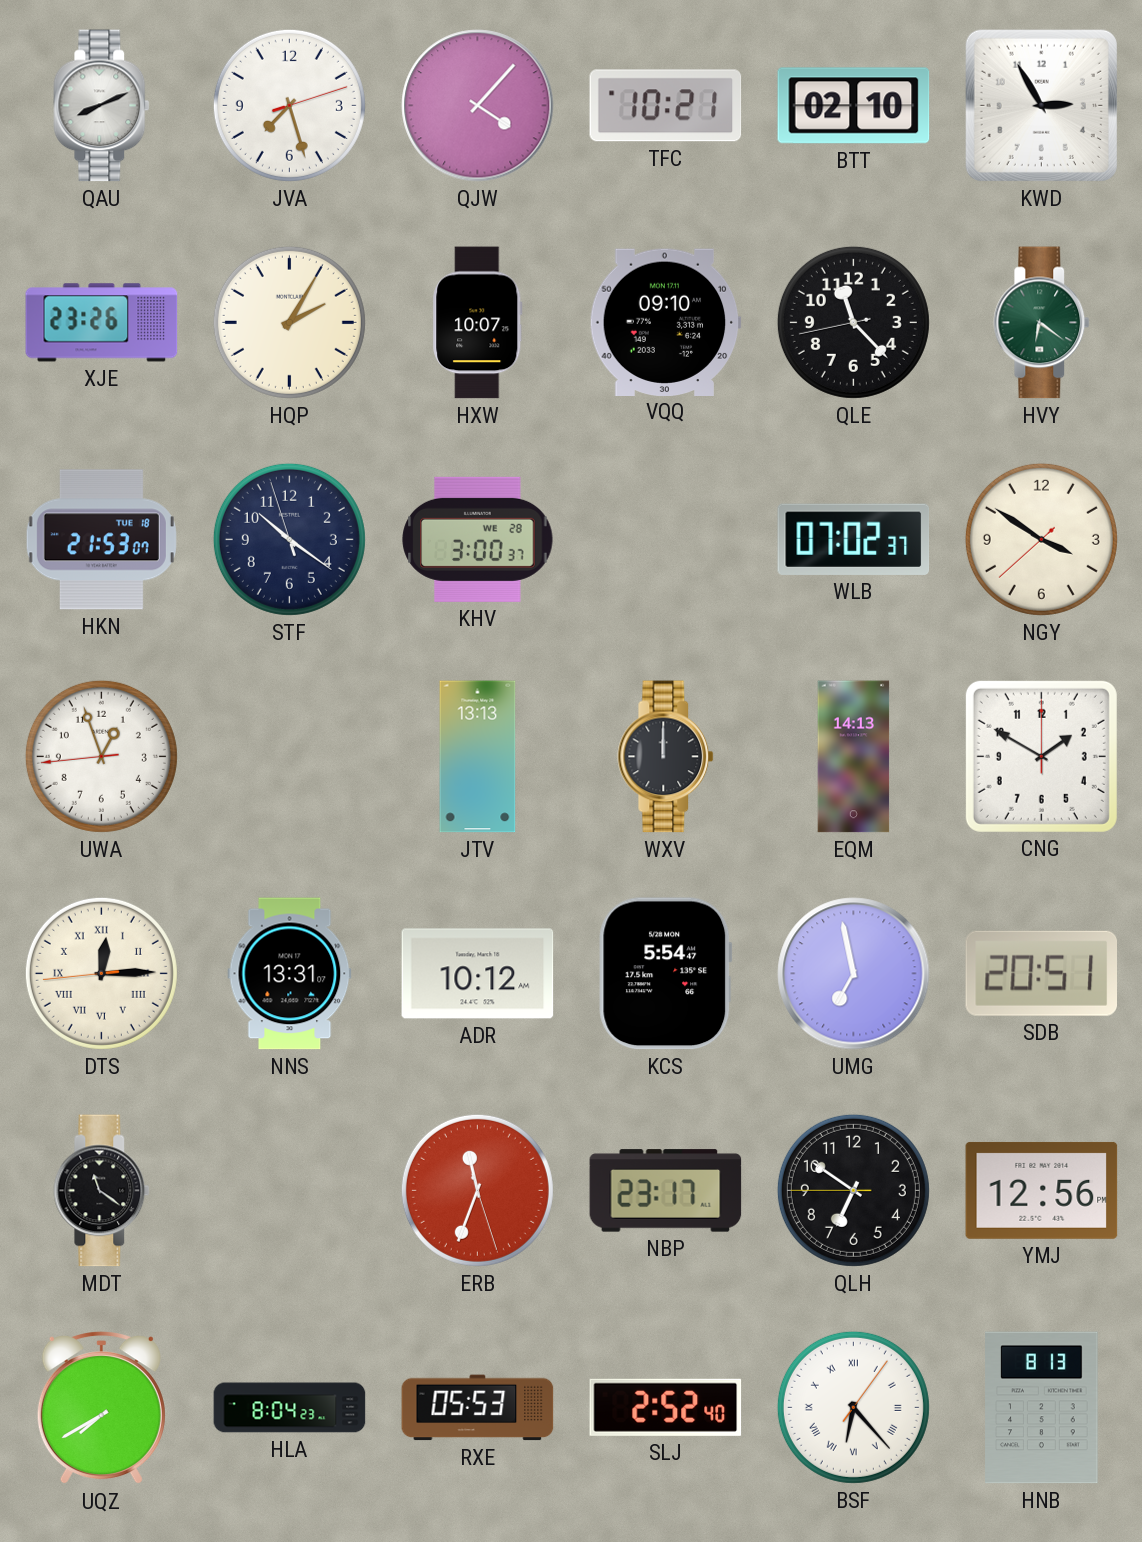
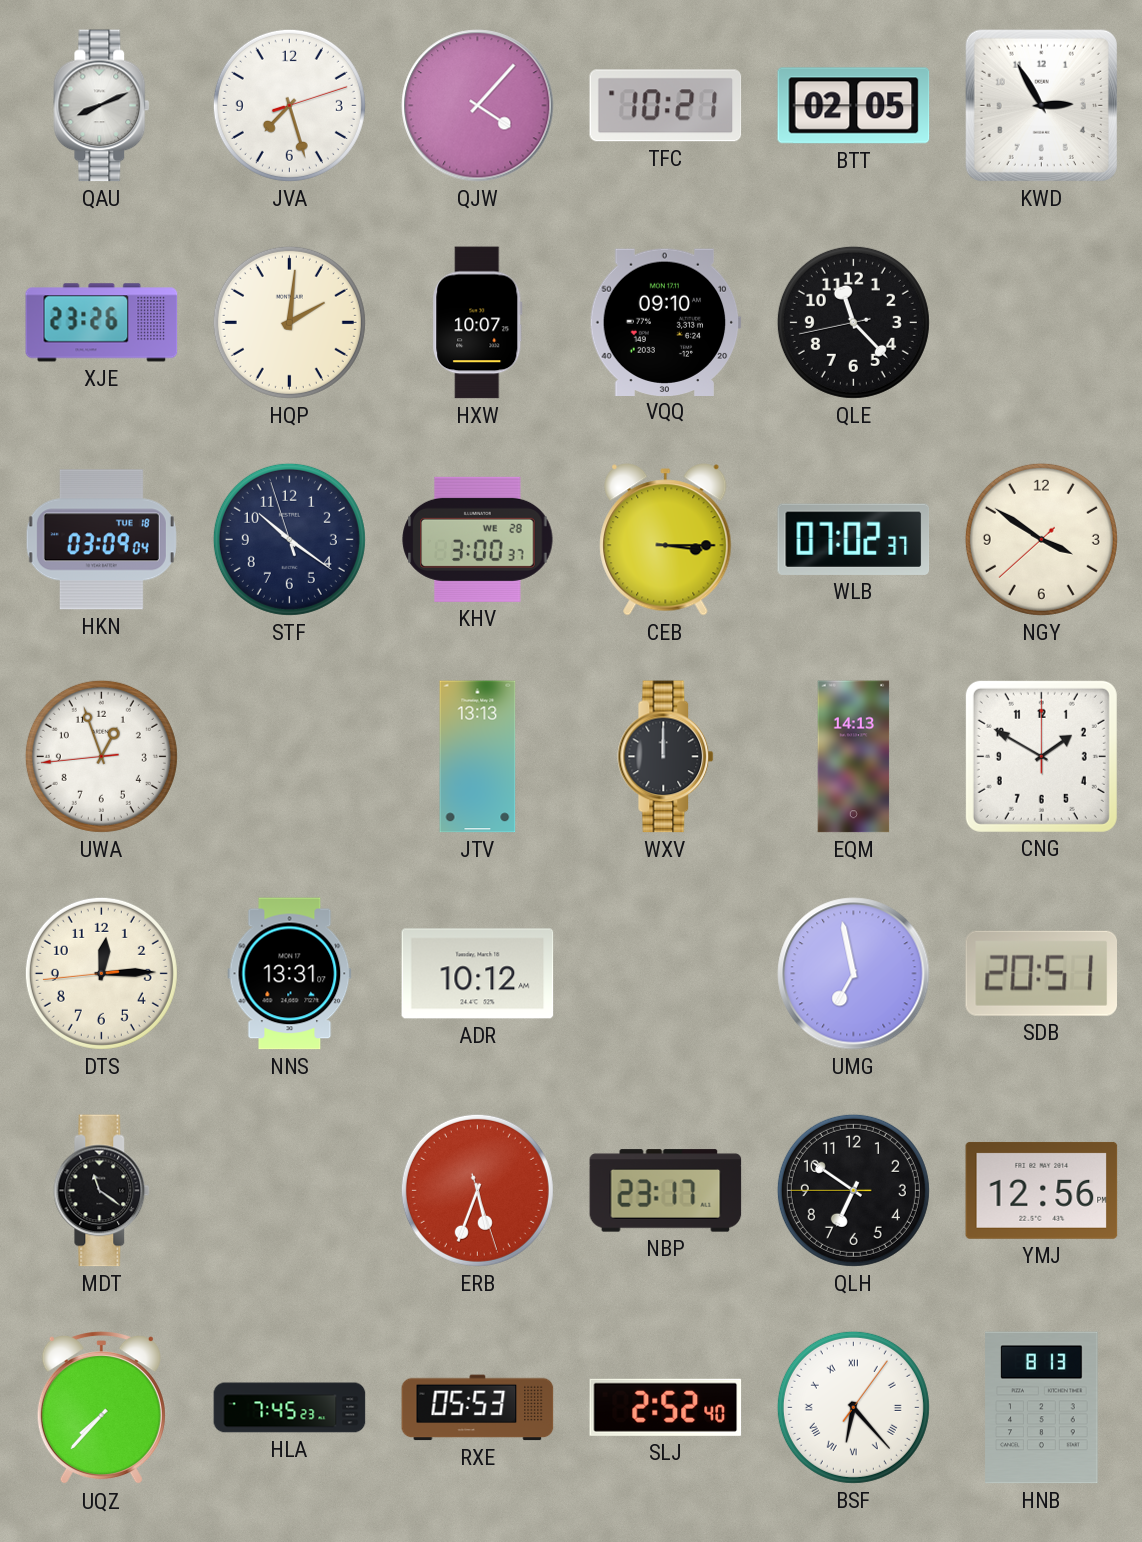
BTT: 02:10 -> 02:05
HQP: 2:05 -> 2:01
HVY: 6:21 -> none
HKN: 21:53 -> 03:09
CEB: none -> 3:15
DTS numerals: Roman -> Arabic
KCS: 5:54 -> none
ERB: 11:33 -> 5:33
UQZ: 7:40 -> 7:37
HLA: 8:04 -> 7:45
